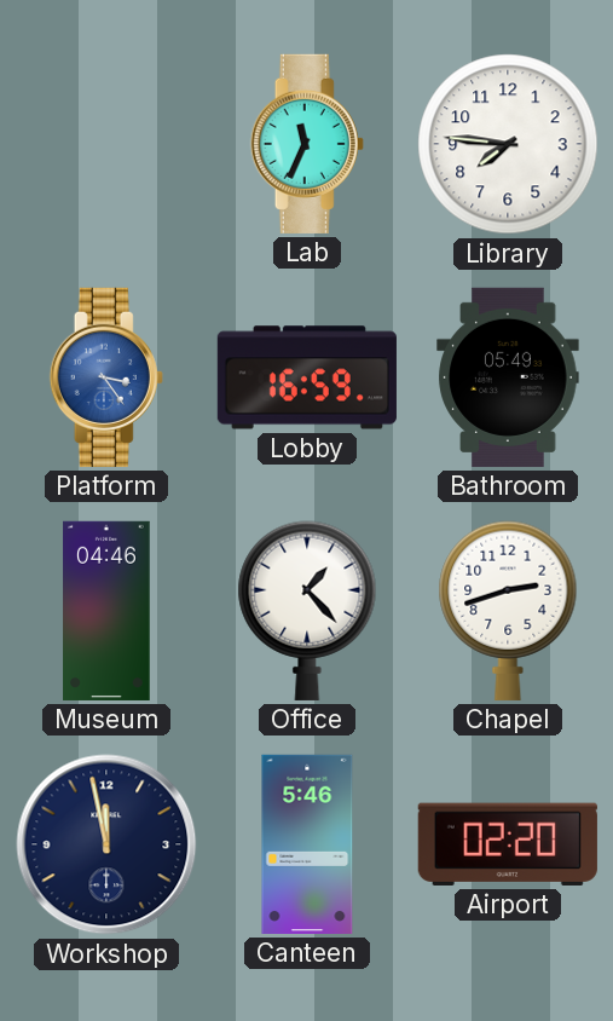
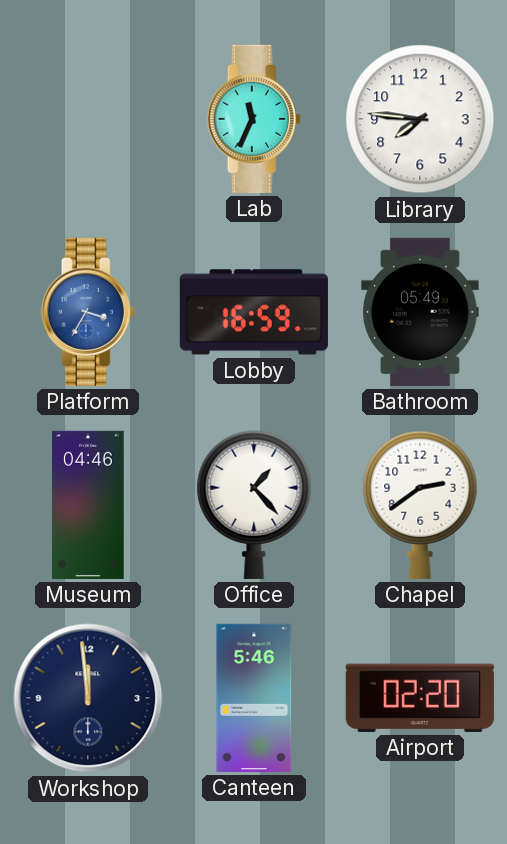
Platform: 3:24 -> 3:35
Chapel: 2:42 -> 2:39
Workshop: 11:58 -> 11:59
